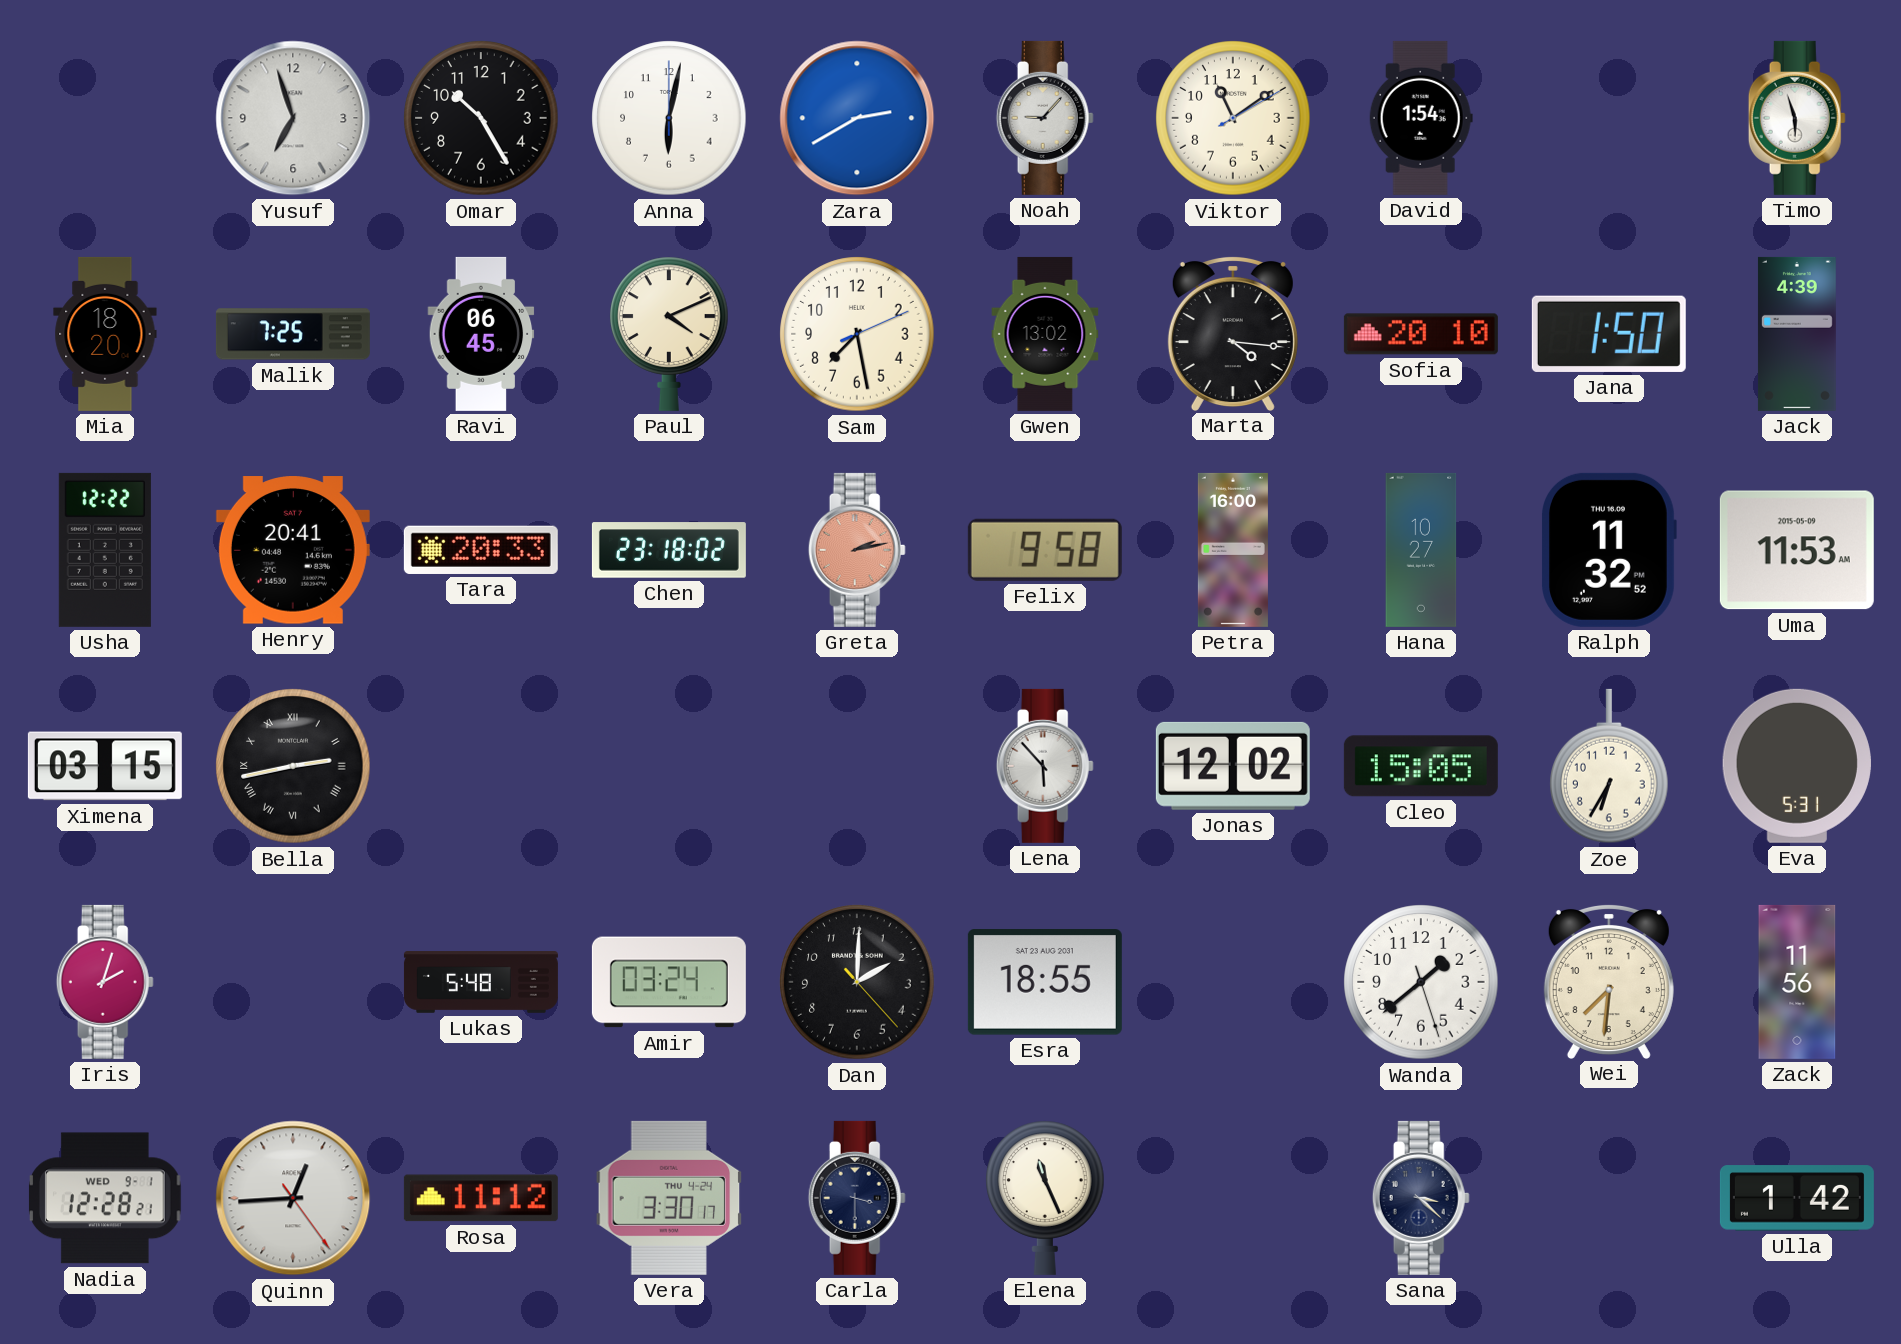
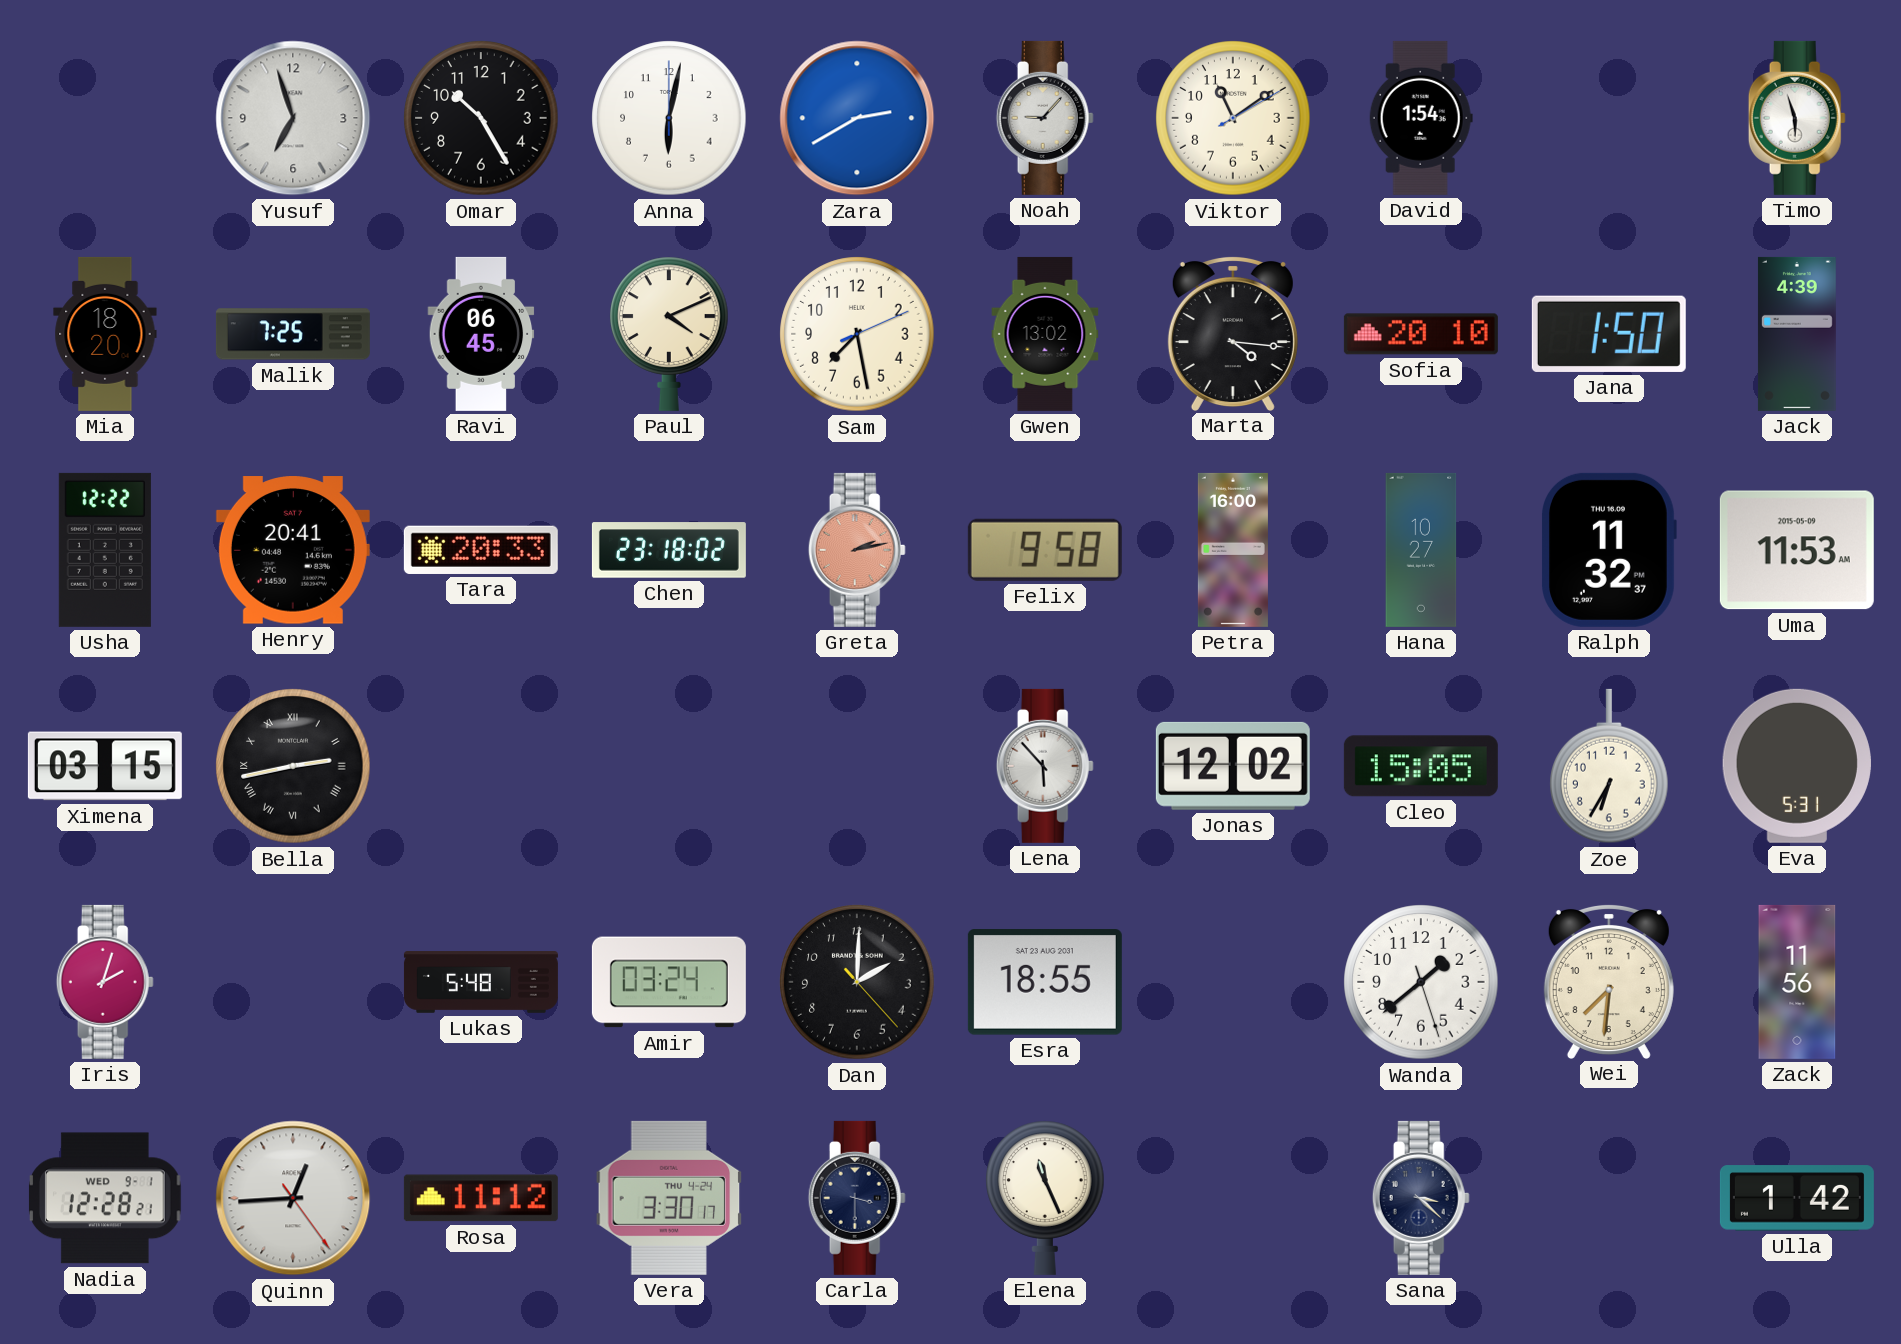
Ralph: 11:32:52 -> 11:32:37
